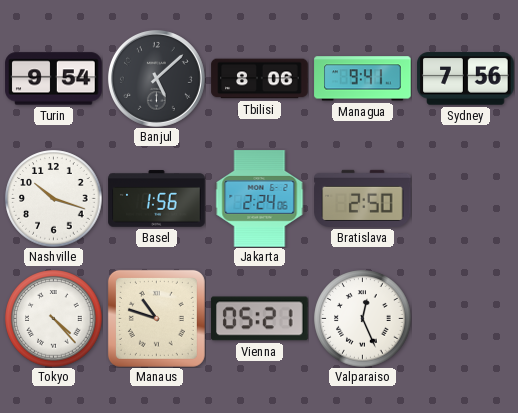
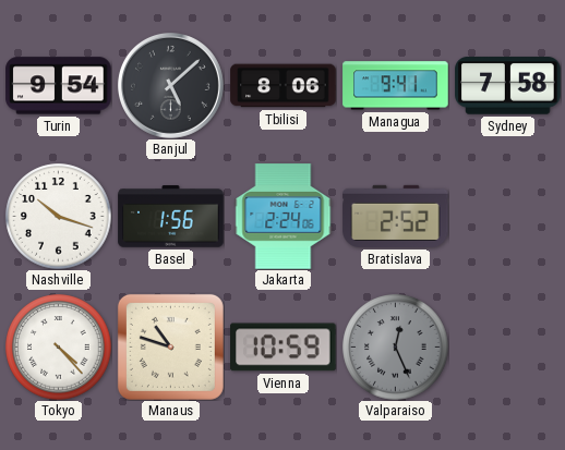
Sydney: 7:56 -> 7:58
Bratislava: 2:50 -> 2:52
Vienna: 05:21 -> 10:59
Valparaiso dial: white -> grey
